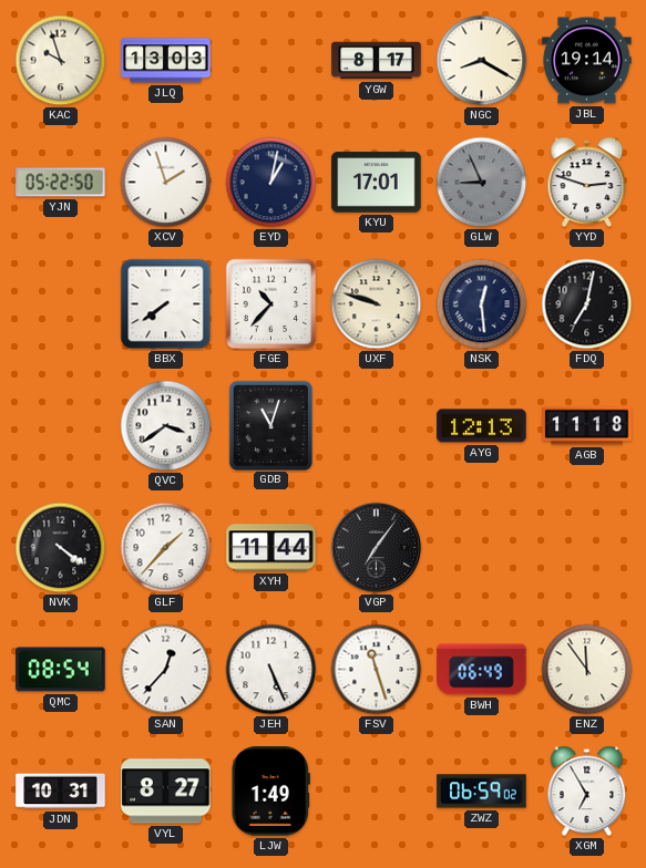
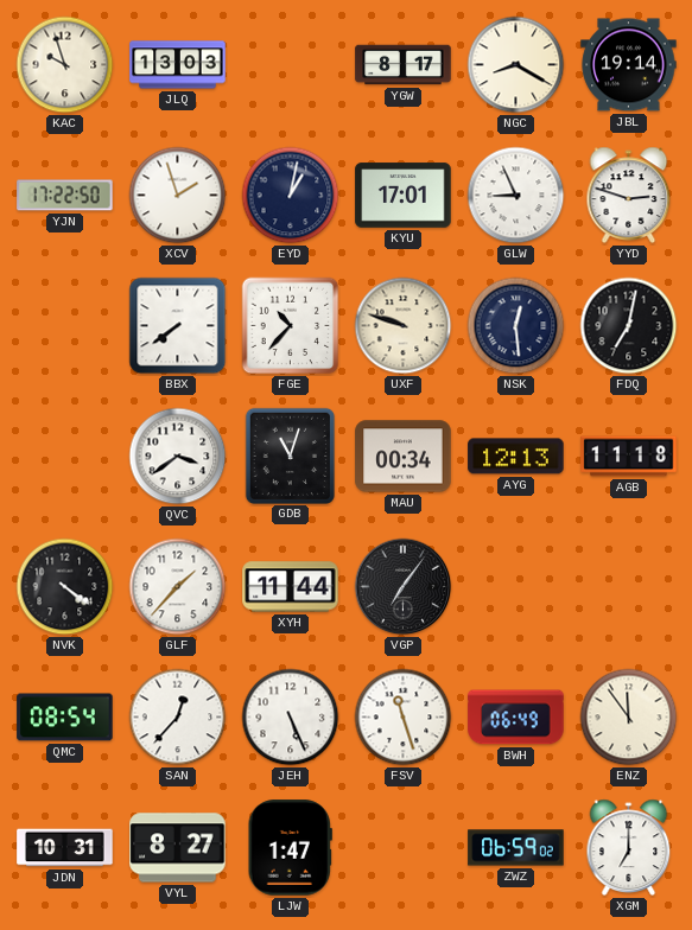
YJN: 05:22 -> 17:22
GLW dial: grey -> white
MAU: none -> 00:34
LJW: 1:49 -> 1:47
XGM: 6:55 -> 7:00
